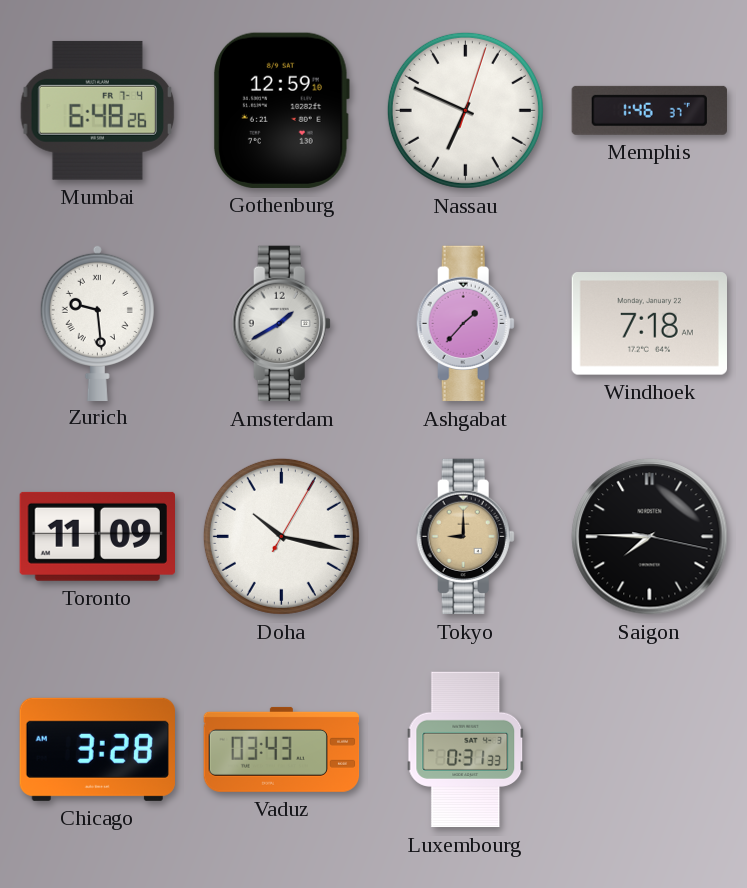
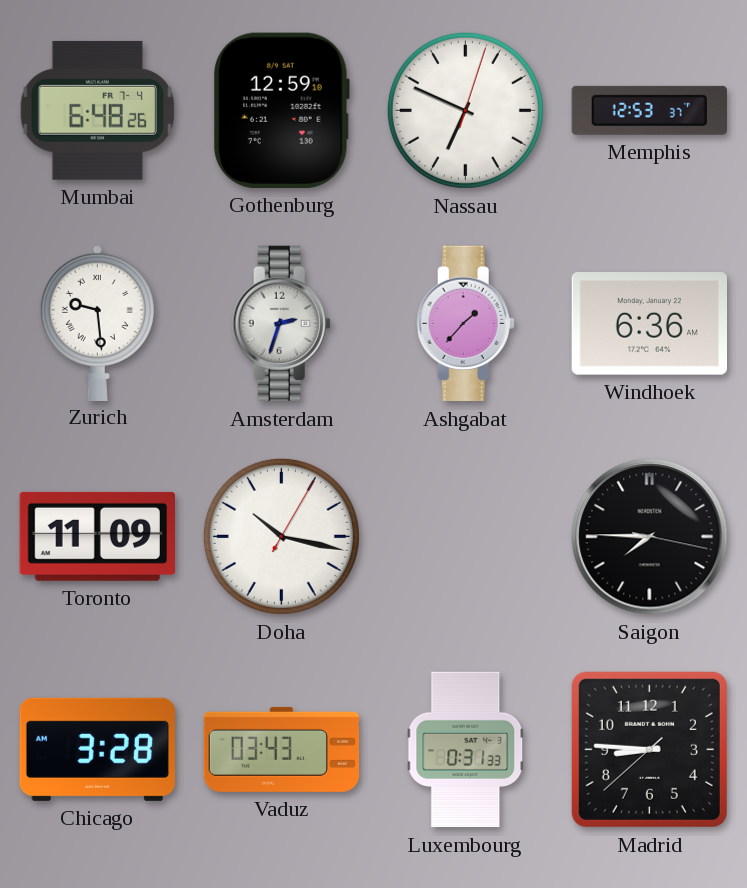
Memphis: 1:46 -> 12:53
Amsterdam: 1:40 -> 2:33
Windhoek: 7:18 -> 6:36
Tokyo: 9:00 -> none
Madrid: none -> 8:45
